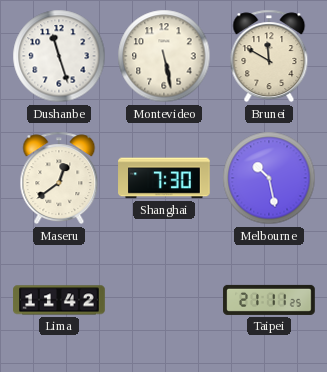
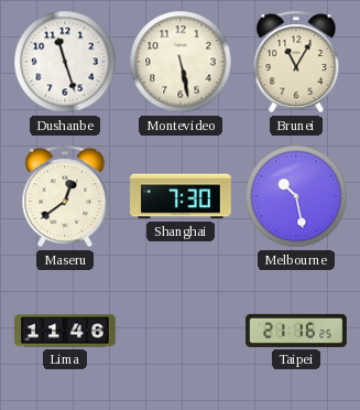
Brunei: 11:50 -> 11:05
Lima: 11:42 -> 11:46
Taipei: 21:11 -> 21:16
